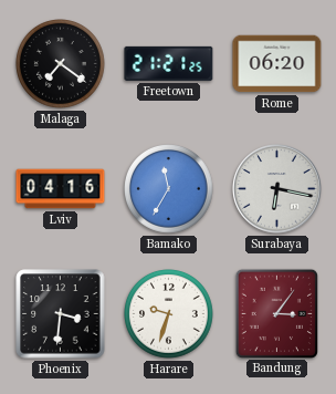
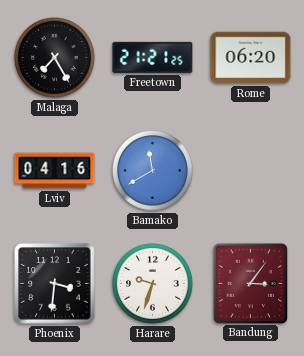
Malaga: 7:21 -> 7:25
Bamako: 11:35 -> 11:40
Surabaya: 6:17 -> none
